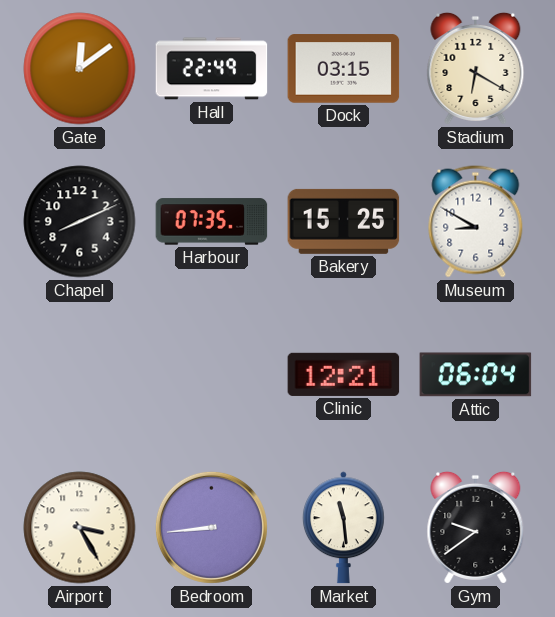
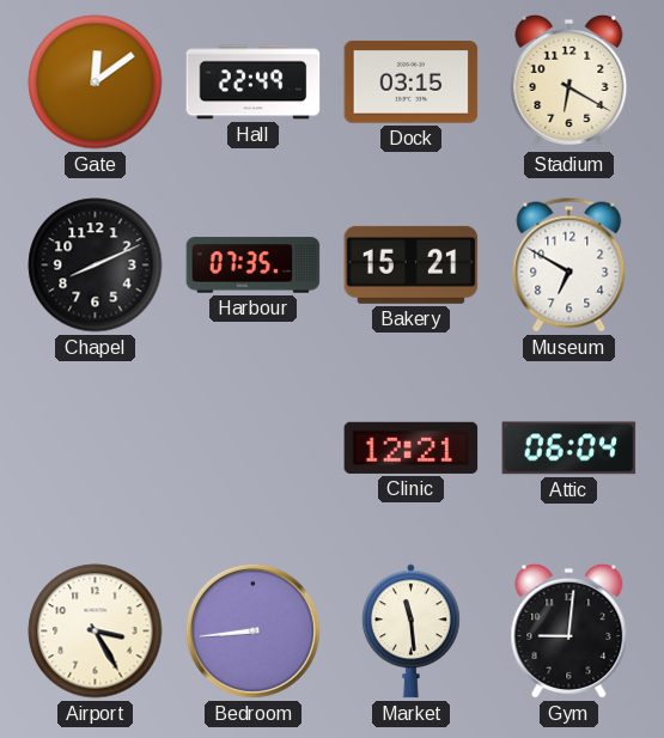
Bakery: 15:25 -> 15:21
Museum: 8:50 -> 6:50
Gym: 9:39 -> 9:01
